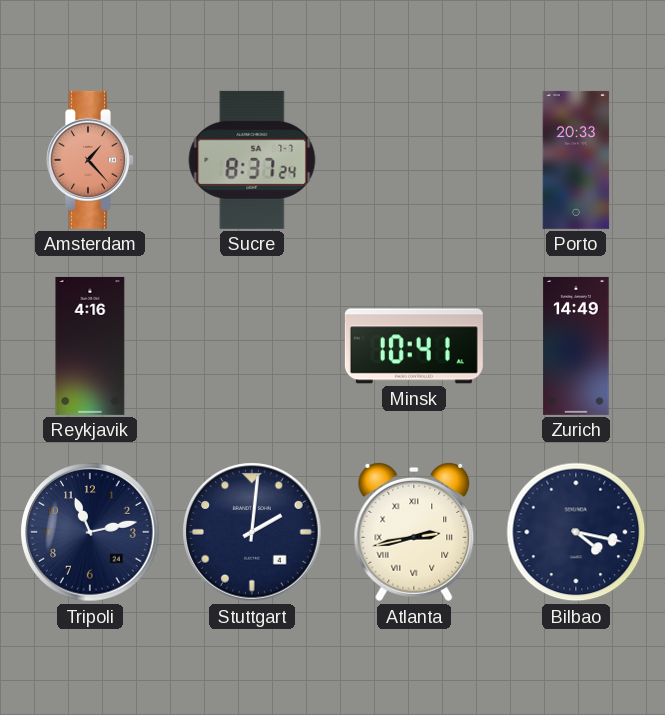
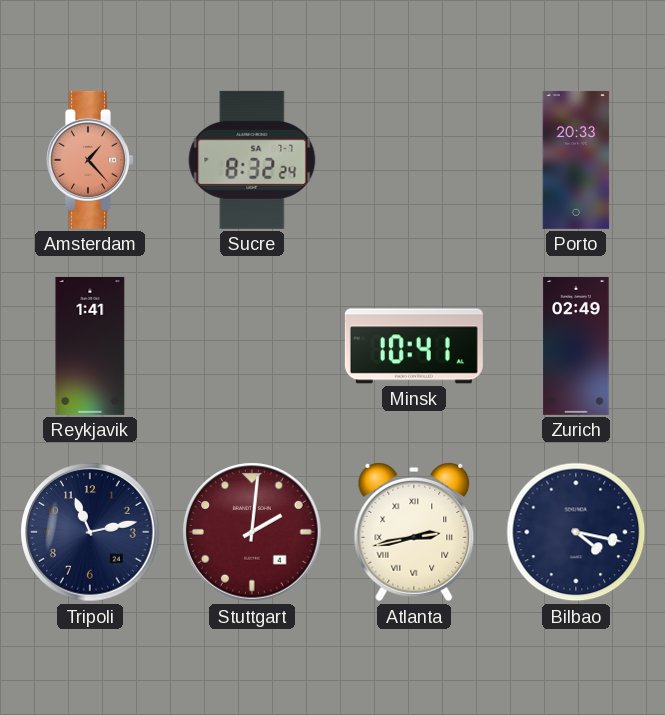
Sucre: 8:37 -> 8:32
Reykjavik: 4:16 -> 1:41
Zurich: 14:49 -> 02:49
Stuttgart dial: navy -> burgundy
